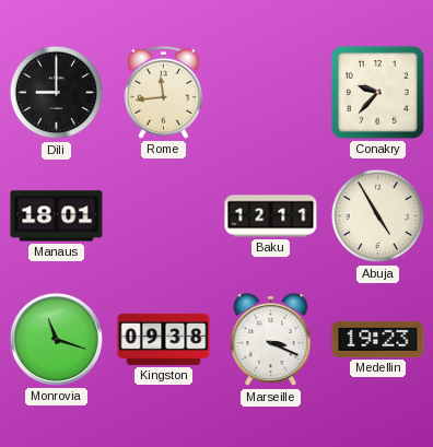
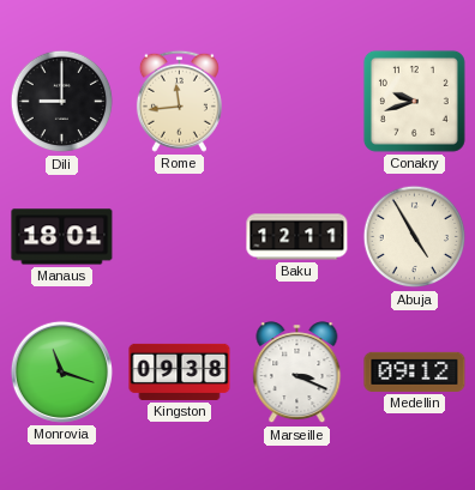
Conakry: 9:37 -> 9:42
Medellin: 19:23 -> 09:12
